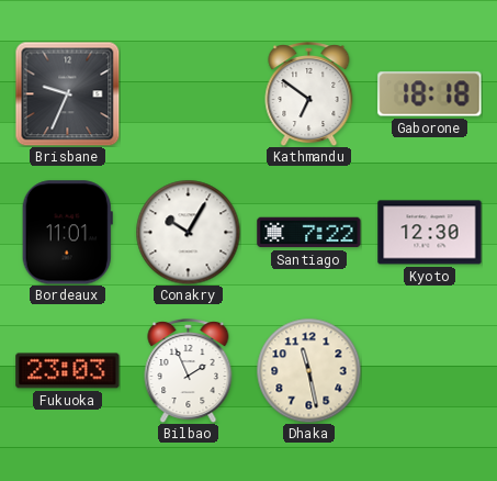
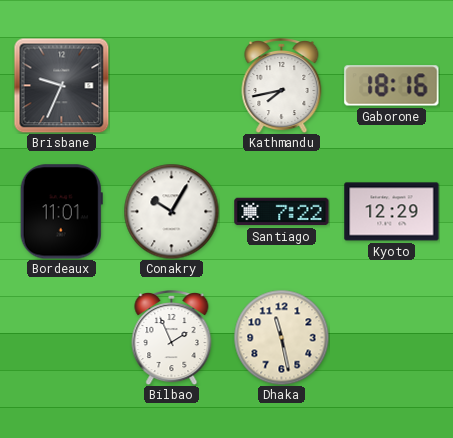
Kathmandu: 6:51 -> 7:43
Gaborone: 18:18 -> 18:16
Kyoto: 12:30 -> 12:29
Fukuoka: 23:03 -> none
